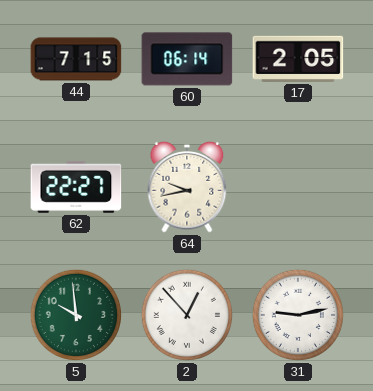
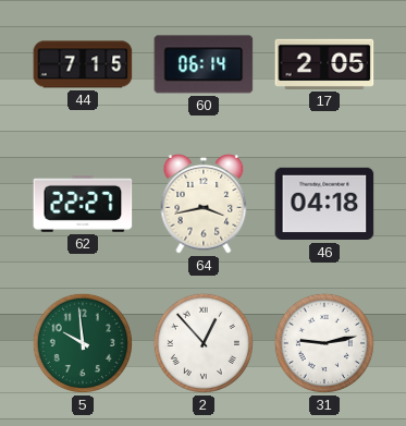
64: 9:43 -> 3:43
46: none -> 04:18
